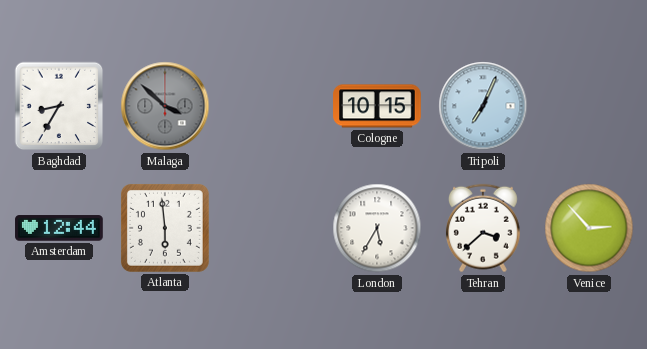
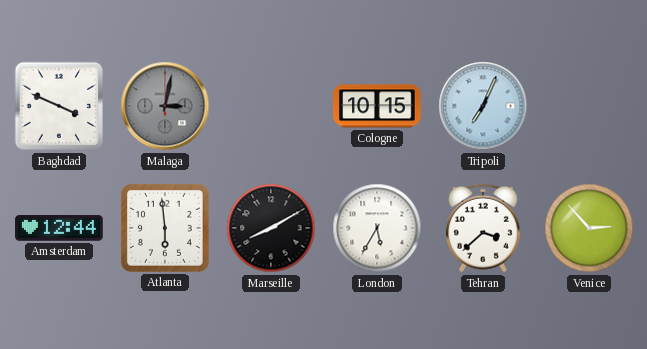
Baghdad: 8:35 -> 3:49
Malaga: 3:52 -> 3:02
Marseille: none -> 8:10
